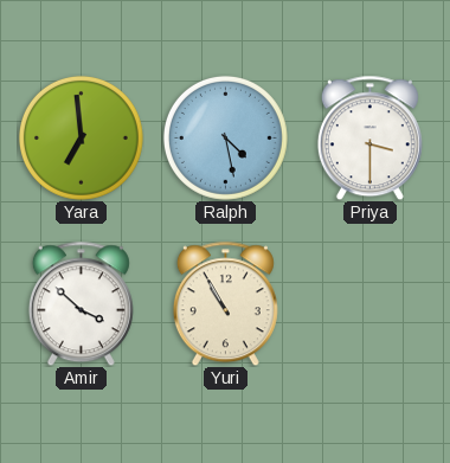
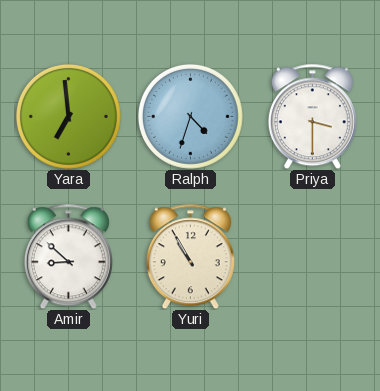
Ralph: 4:28 -> 4:33
Amir: 3:52 -> 8:52
